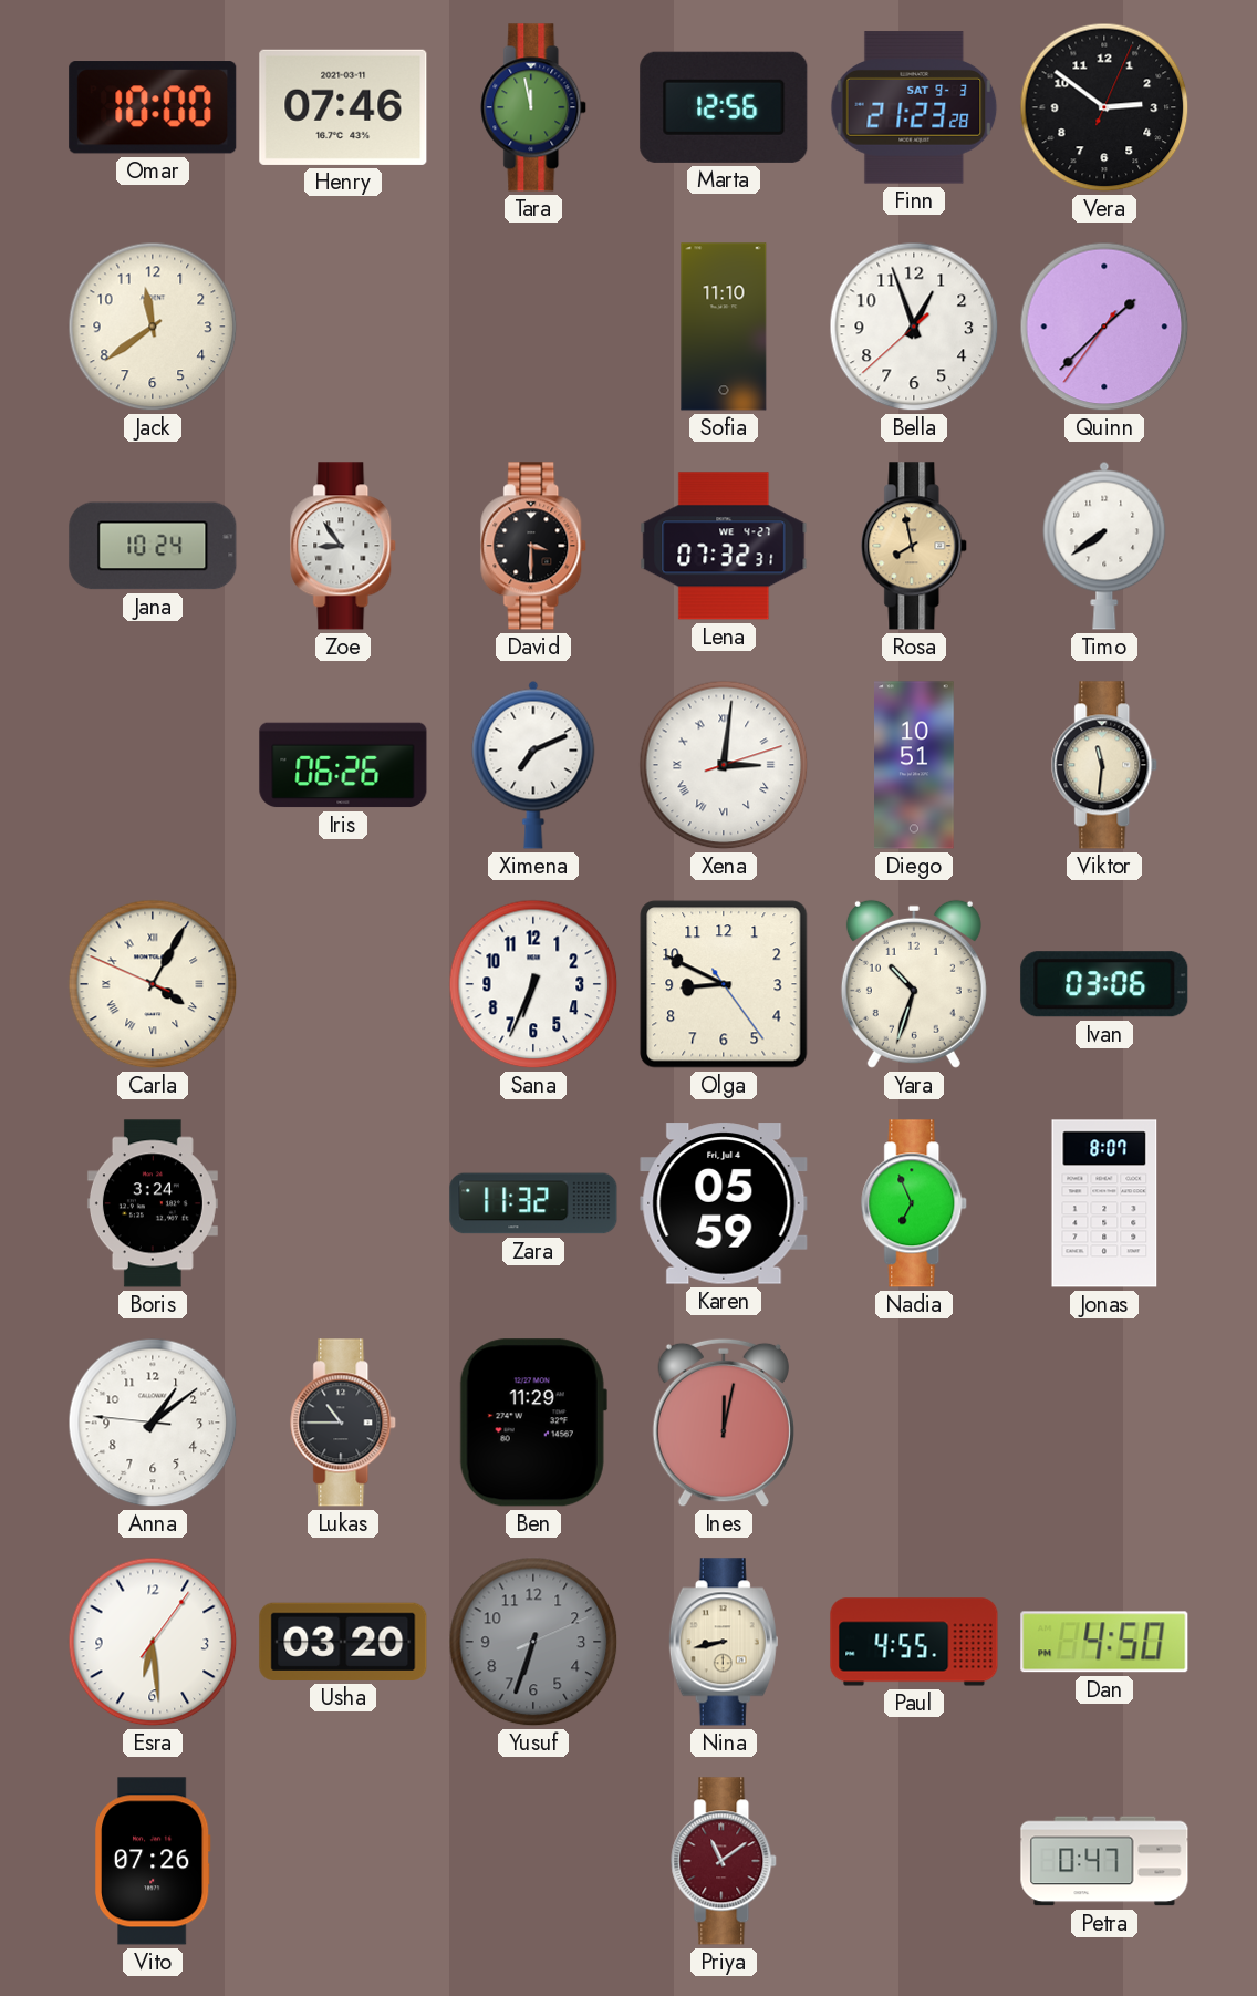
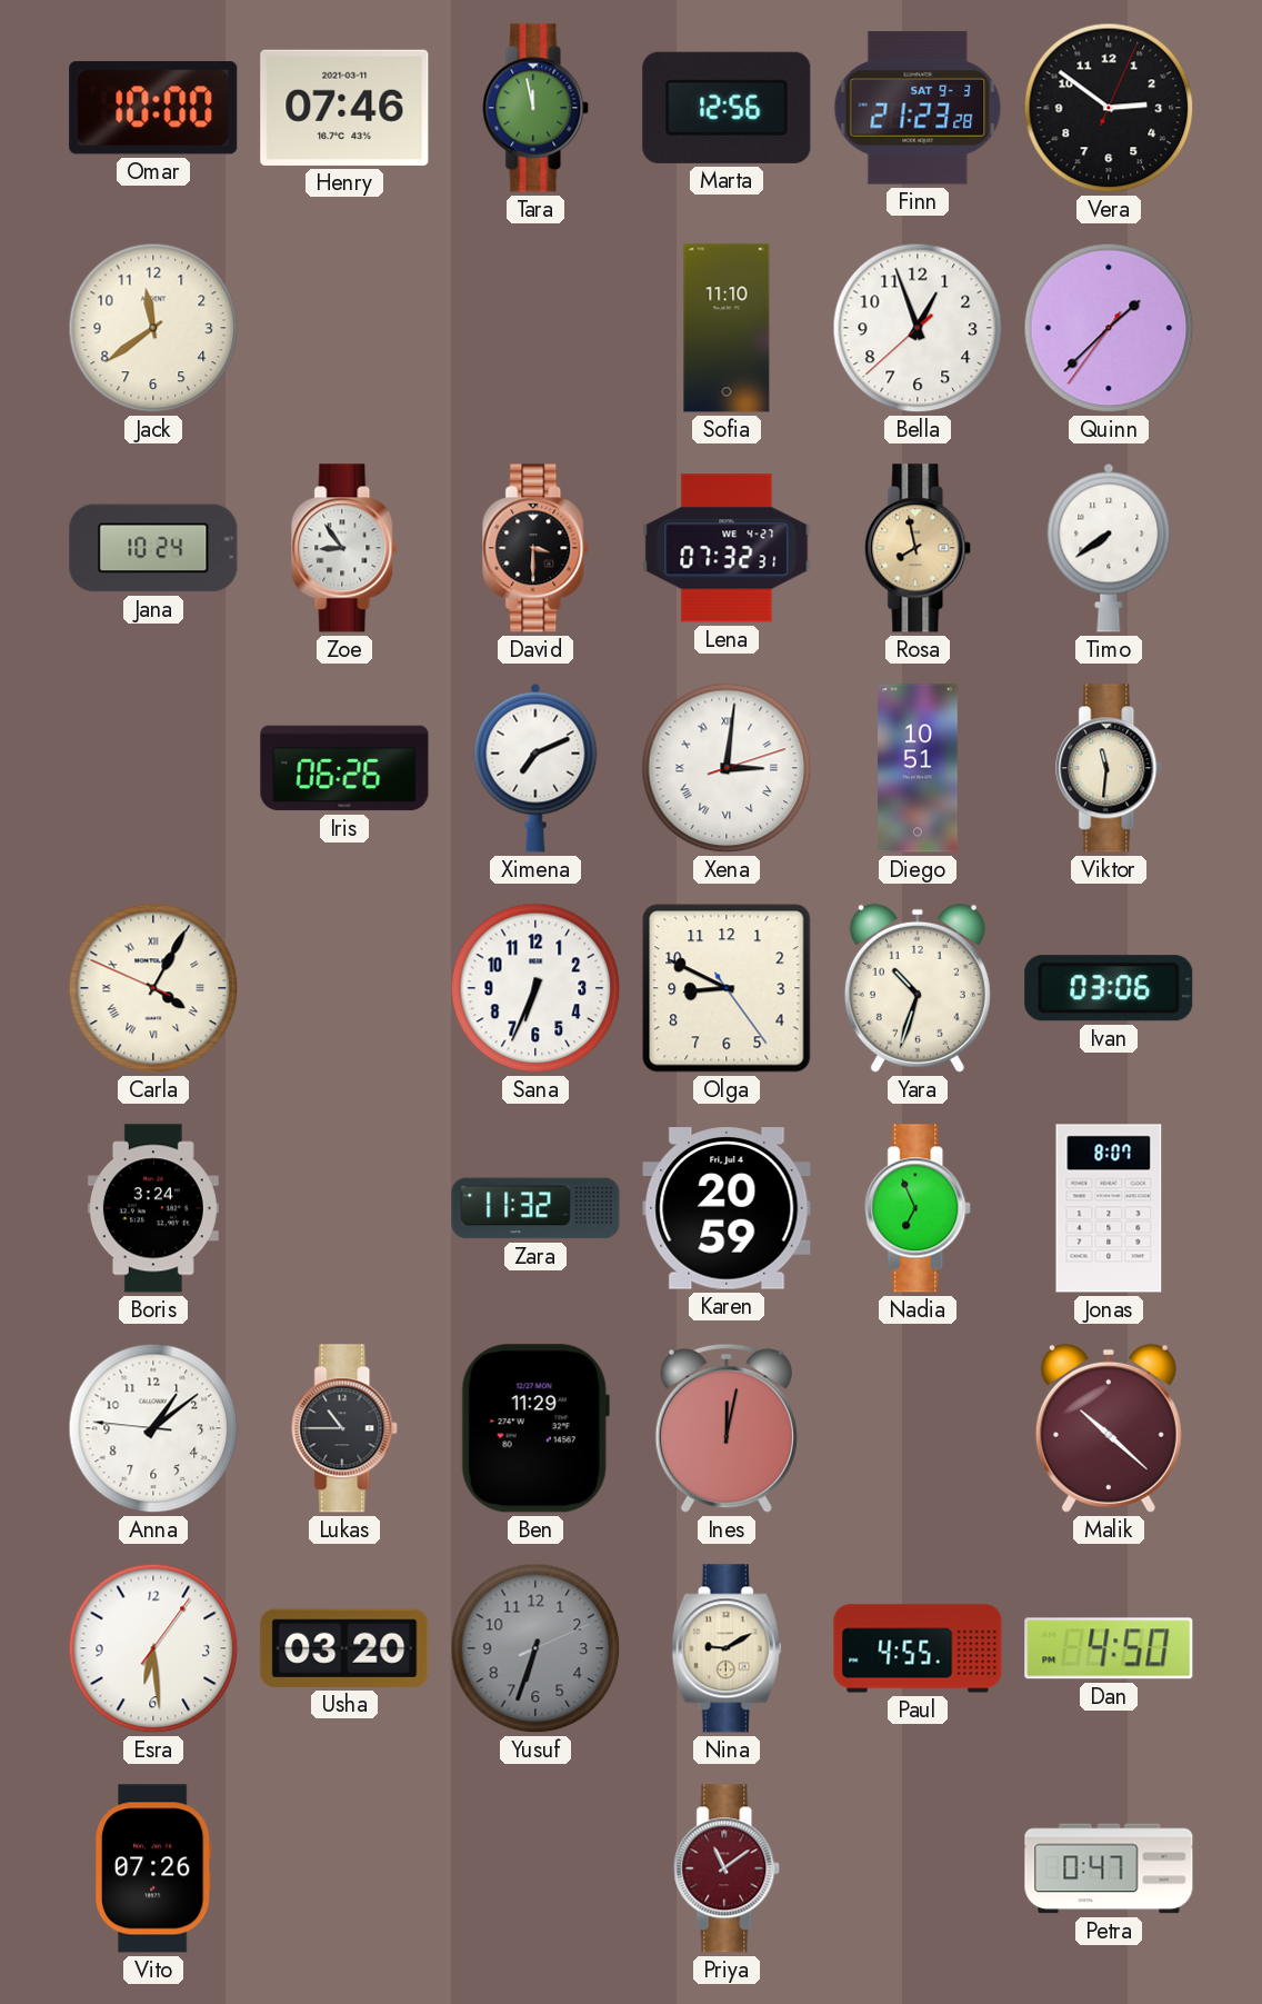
Karen: 05:59 -> 20:59
Malik: none -> 10:22
Nina: 8:43 -> 9:10
